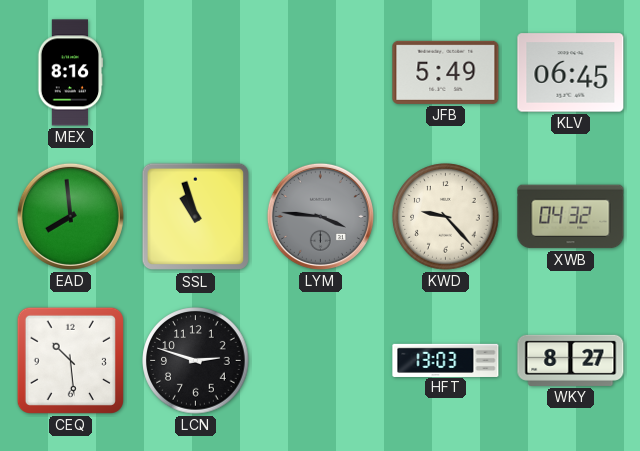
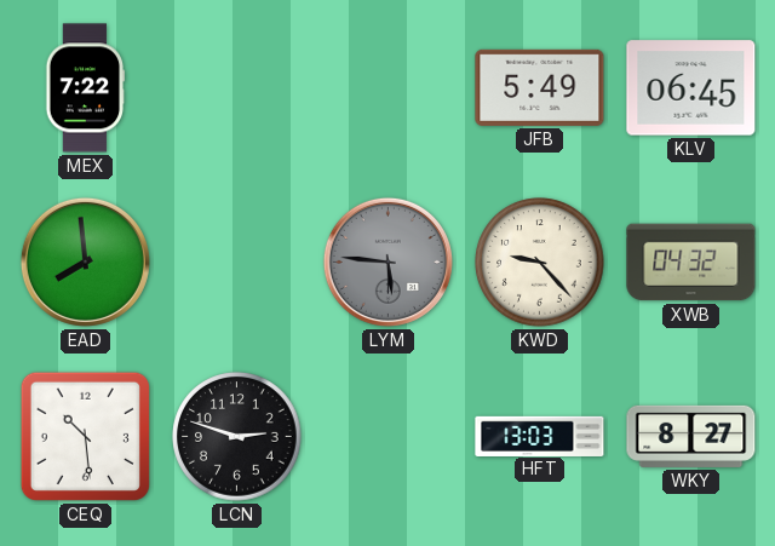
MEX: 8:16 -> 7:22
SSL: 10:57 -> none
LYM: 3:46 -> 5:46
